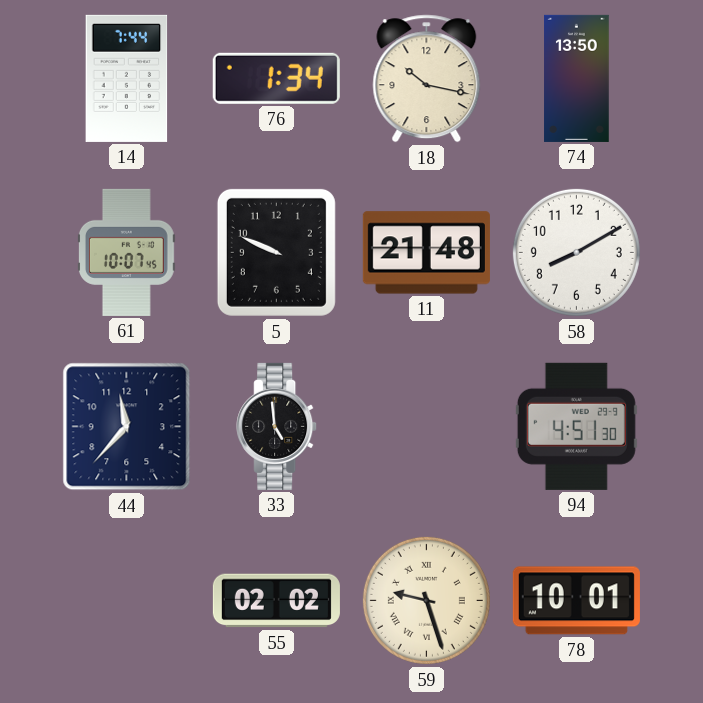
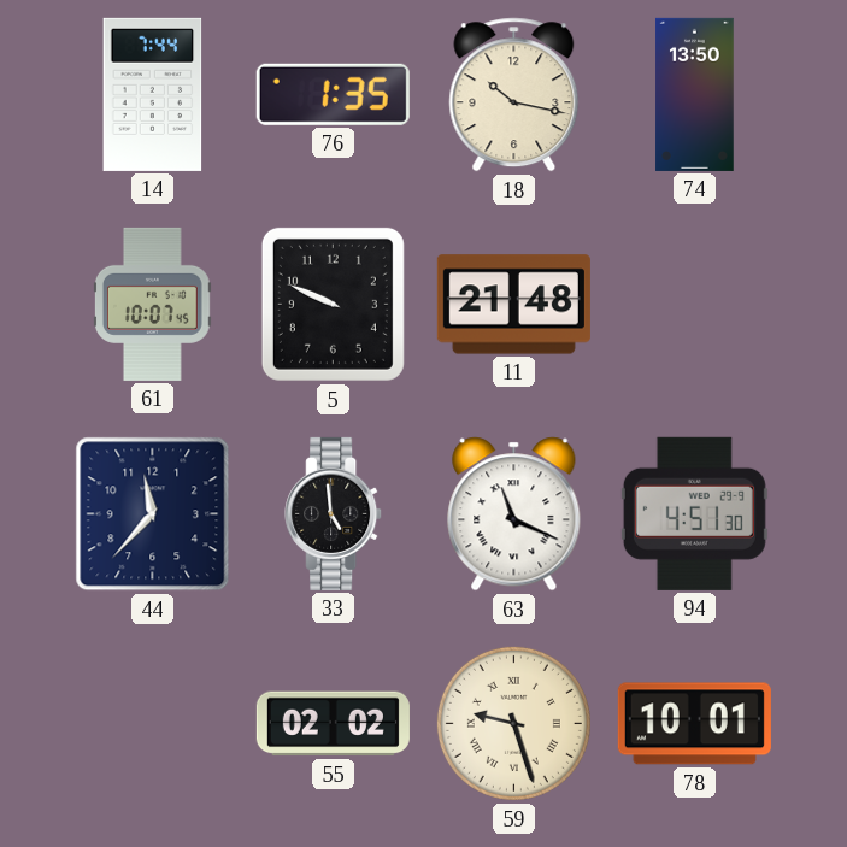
76: 1:34 -> 1:35
58: 8:10 -> none
63: none -> 11:19
